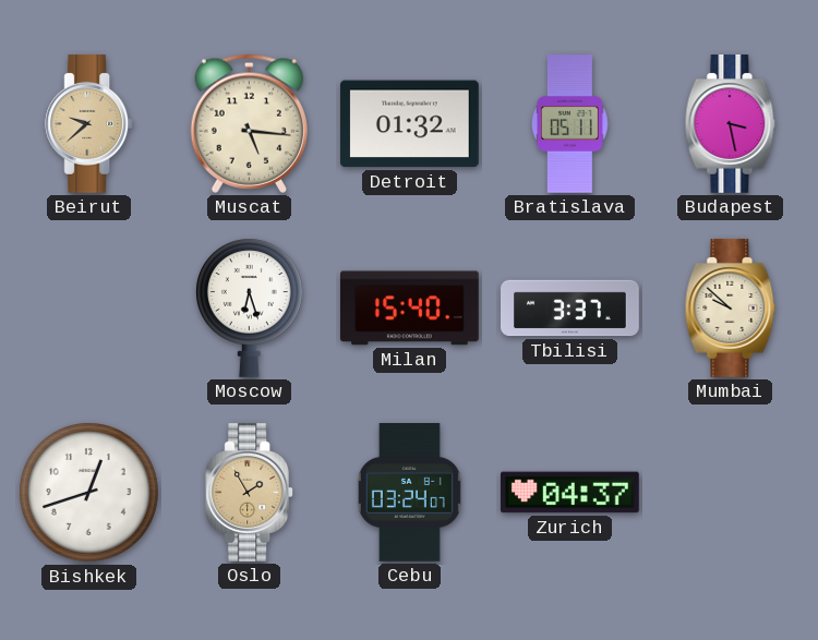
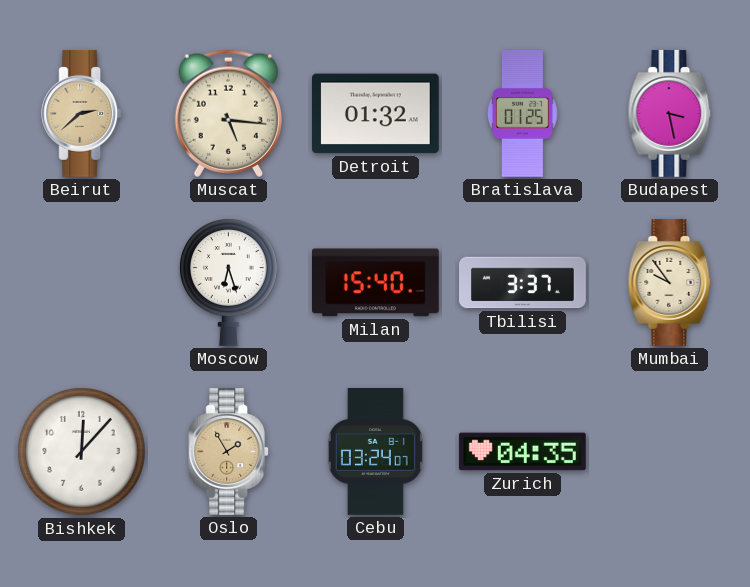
Beirut: 9:38 -> 2:38
Bratislava: 05:11 -> 01:25
Mumbai: 9:52 -> 9:54
Bishkek: 12:42 -> 12:07
Zurich: 04:37 -> 04:35
